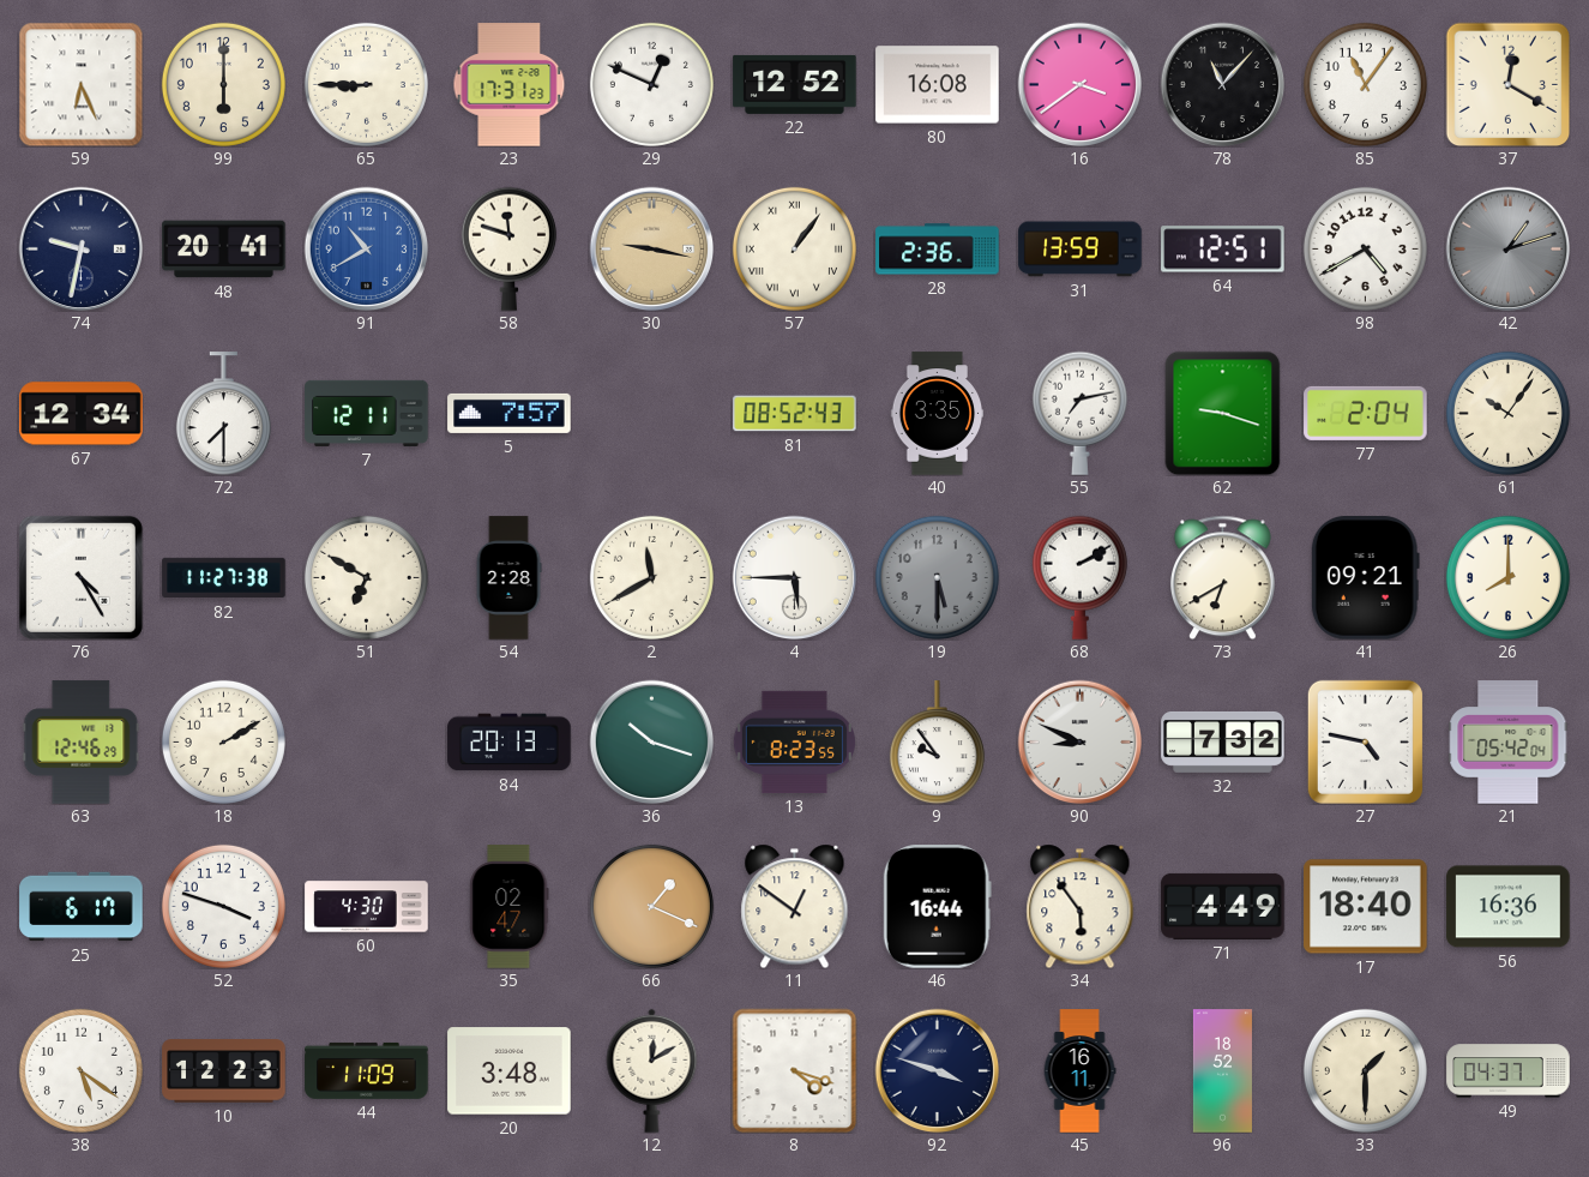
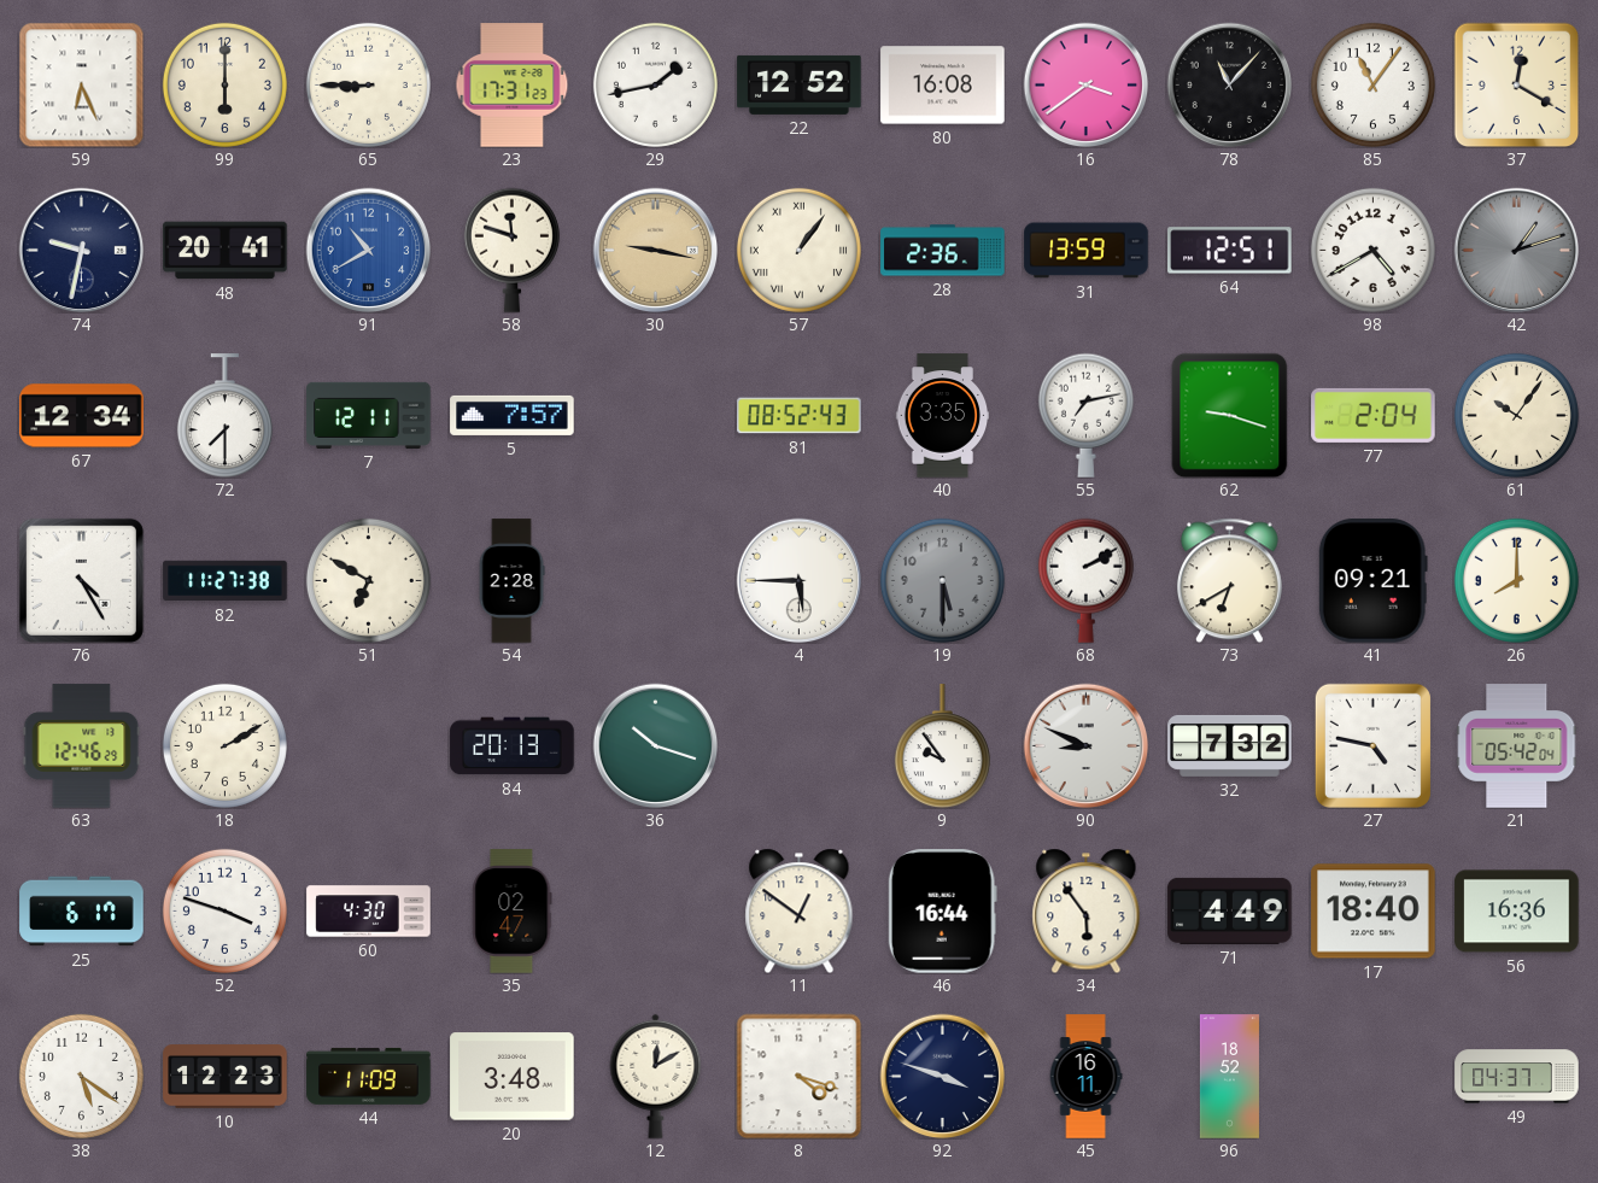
29: 12:49 -> 1:43
2: 11:40 -> none
13: 8:23 -> none
66: 1:19 -> none
33: 1:30 -> none
